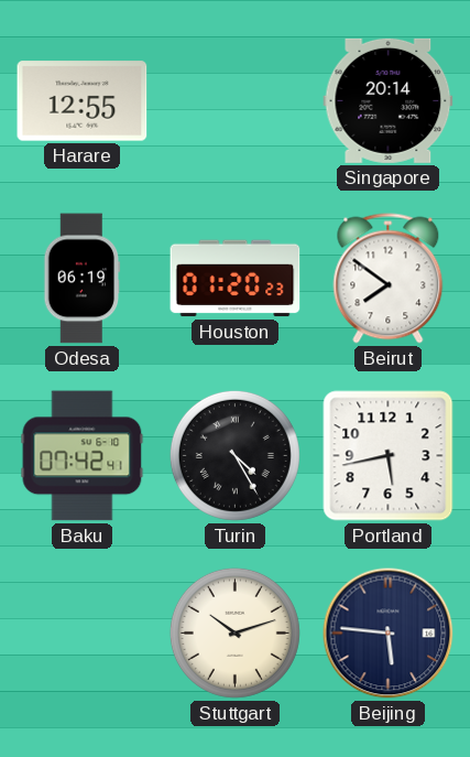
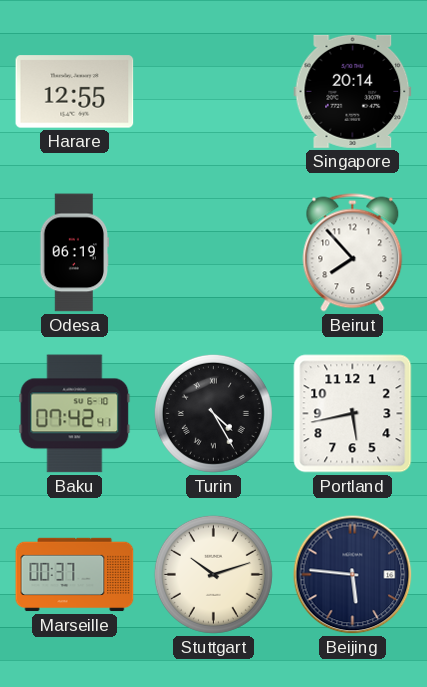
Houston: 01:20 -> none
Beirut: 7:51 -> 7:53
Marseille: none -> 00:37
